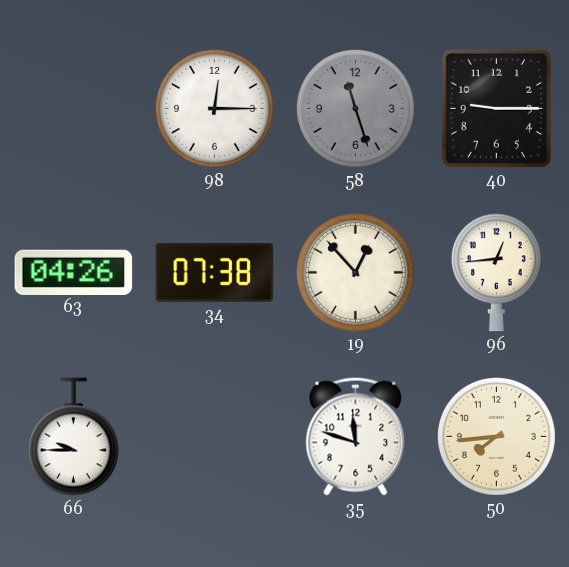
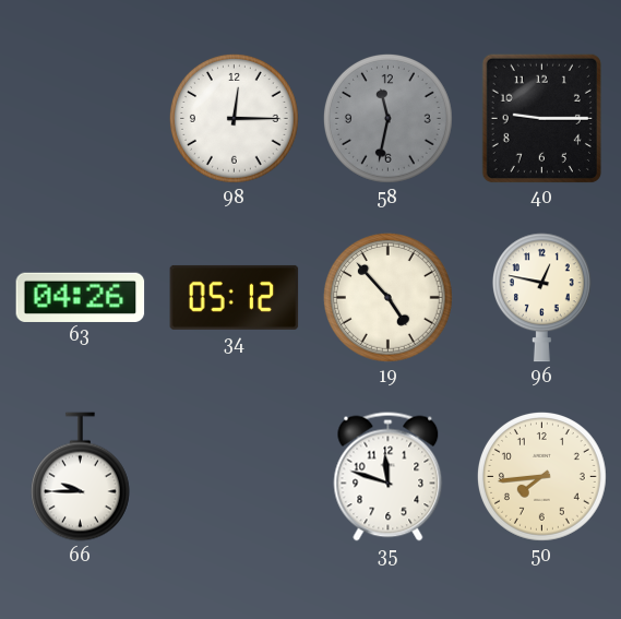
58: 11:27 -> 11:32
34: 07:38 -> 05:12
19: 12:53 -> 4:53
96: 12:44 -> 12:47
